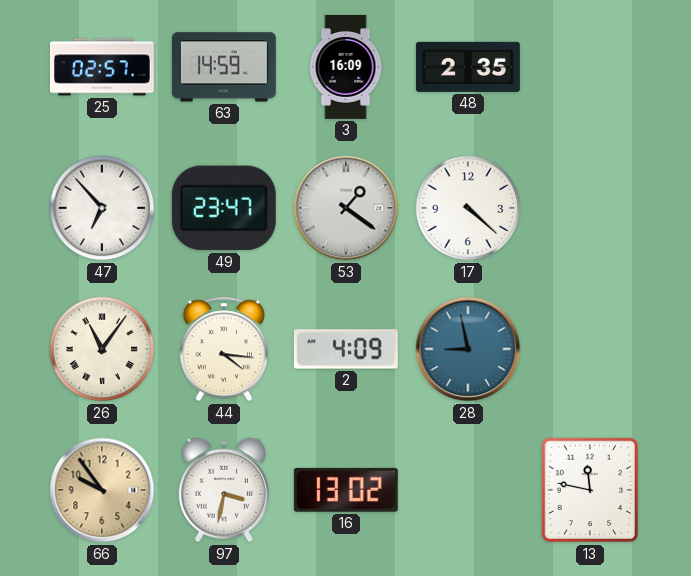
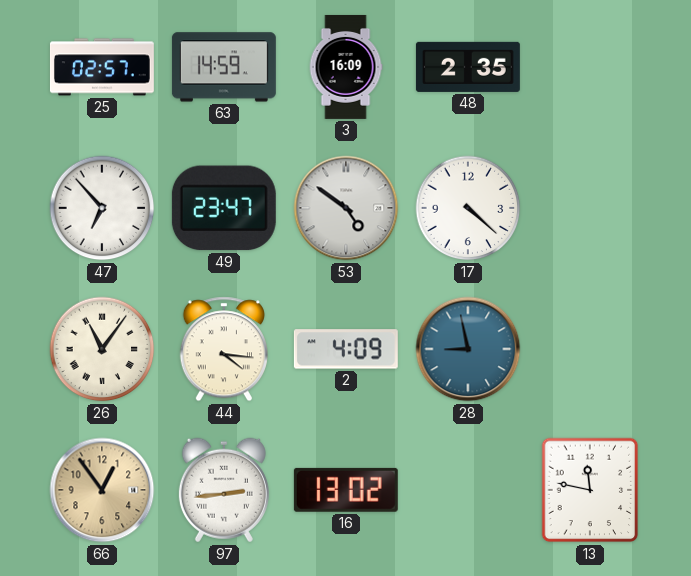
53: 1:21 -> 4:51
66: 9:54 -> 12:54
97: 3:32 -> 2:44
